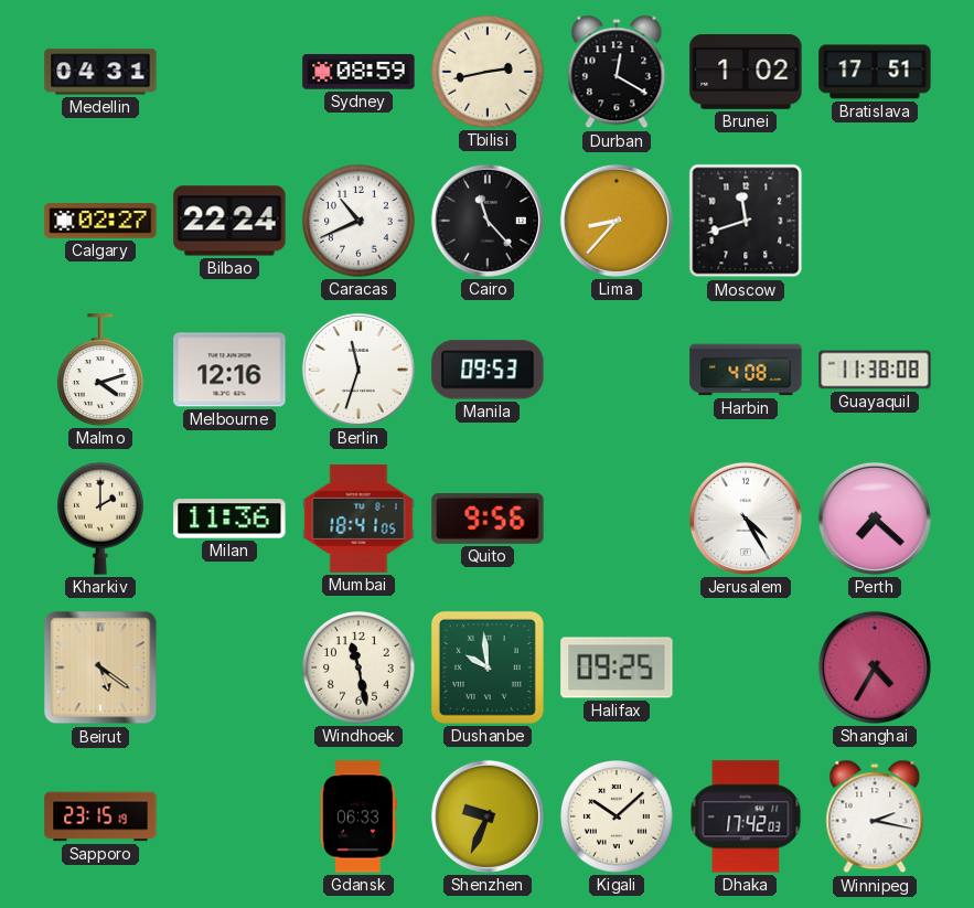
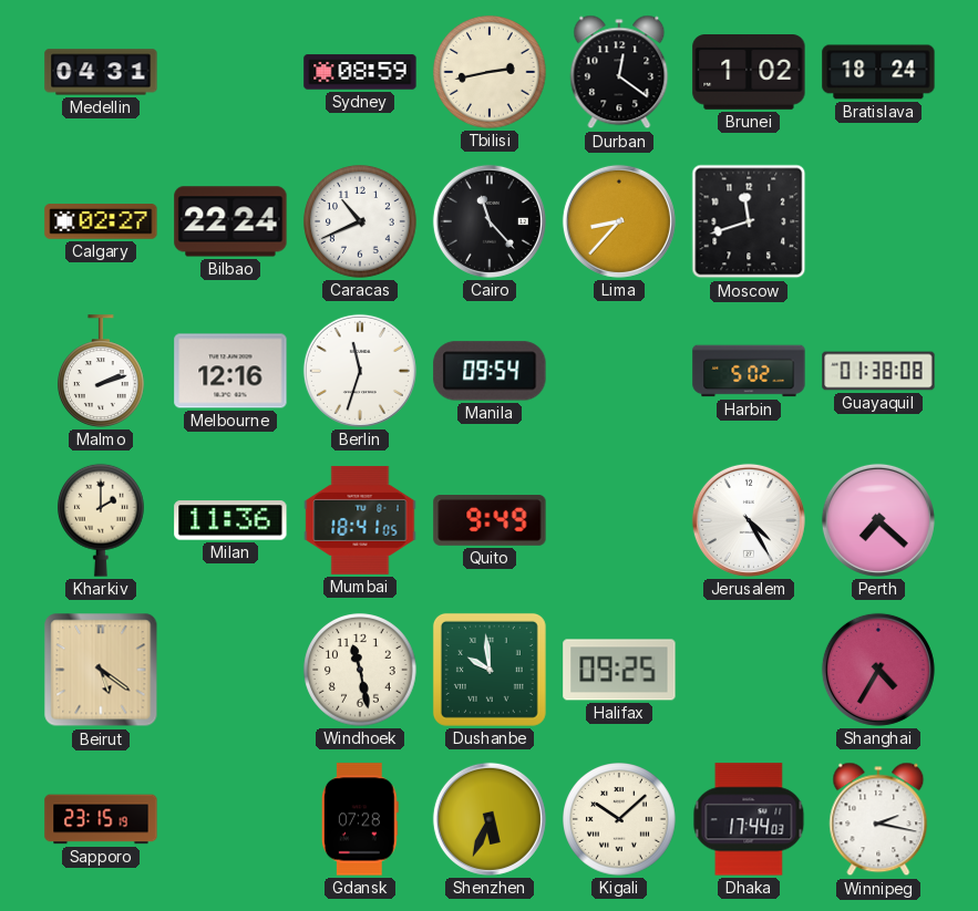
Durban: 12:20 -> 12:21
Bratislava: 17:51 -> 18:24
Malmo: 4:12 -> 2:12
Manila: 09:53 -> 09:54
Harbin: 4:08 -> 5:02
Guayaquil: 11:38 -> 01:38
Quito: 9:56 -> 9:49
Gdansk: 06:33 -> 07:28
Shenzhen: 9:34 -> 5:34
Dhaka: 17:42 -> 17:44
